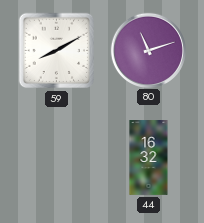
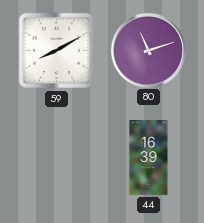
44: 16:32 -> 16:39
